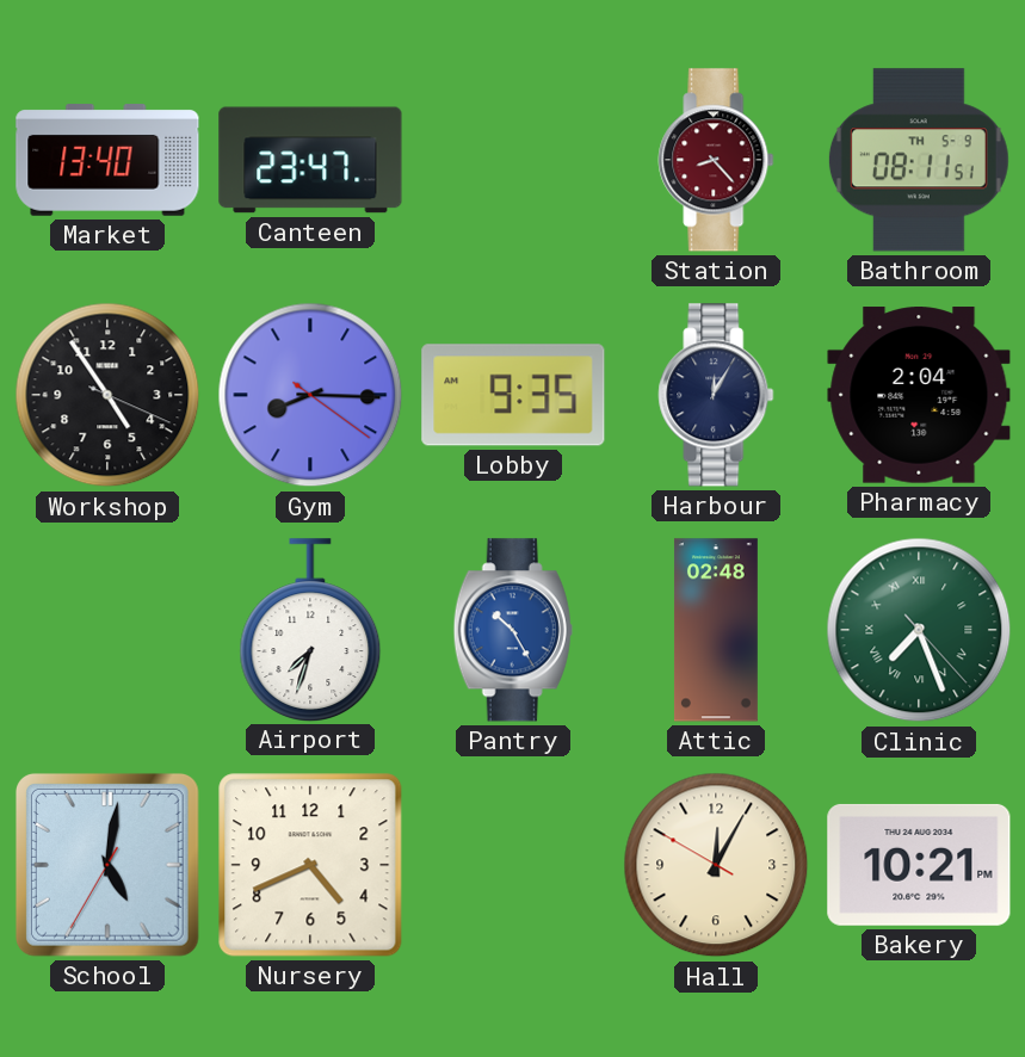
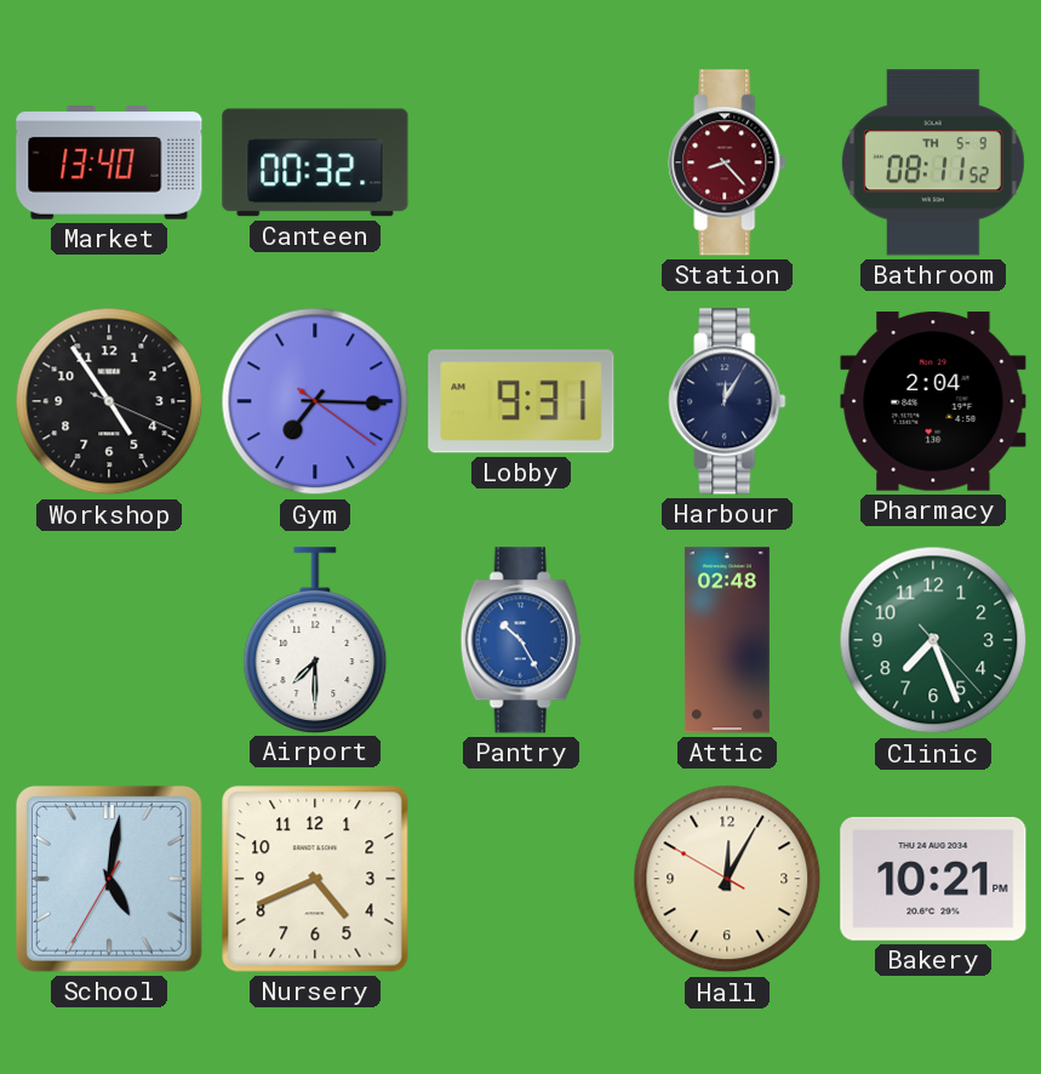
Canteen: 23:47 -> 00:32
Bathroom: 08:11:51 -> 08:11:52
Gym: 8:15 -> 7:15
Lobby: 9:35 -> 9:31
Airport: 7:33 -> 7:30
Clinic numerals: Roman -> Arabic
